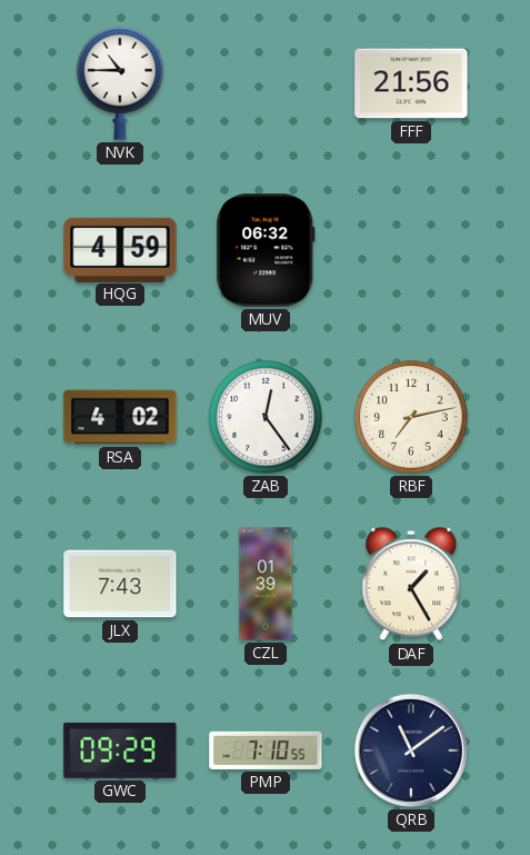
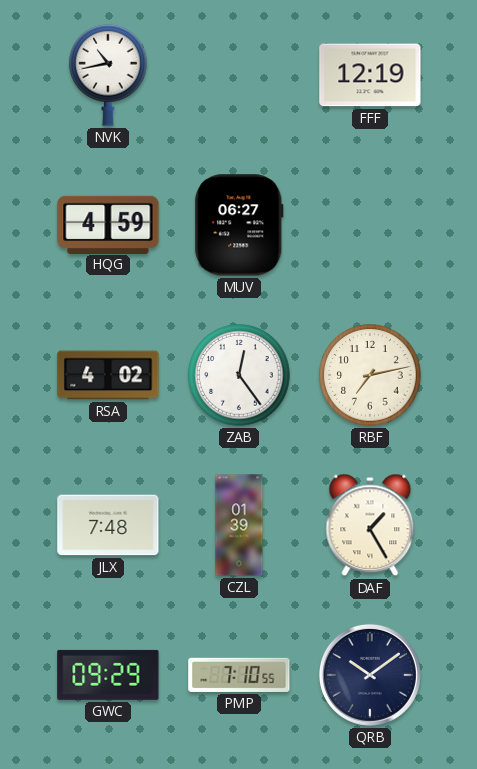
NVK: 10:45 -> 10:43
FFF: 21:56 -> 12:19
MUV: 06:32 -> 06:27
JLX: 7:43 -> 7:48
QRB: 11:09 -> 10:09
